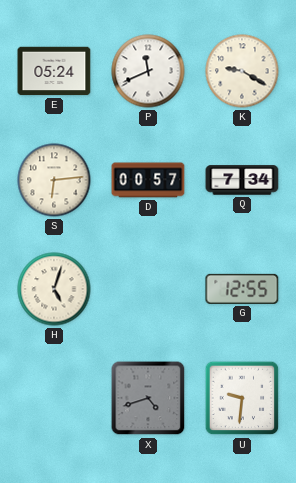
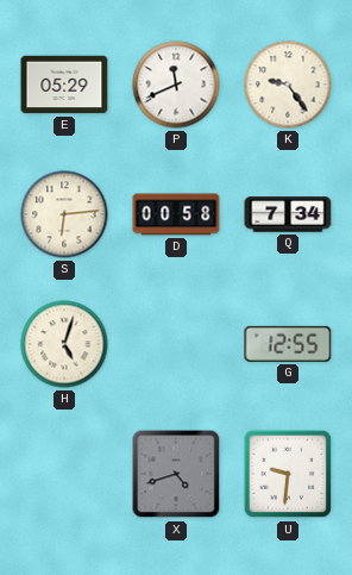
E: 05:24 -> 05:29
K: 9:20 -> 9:24
D: 00:57 -> 00:58
